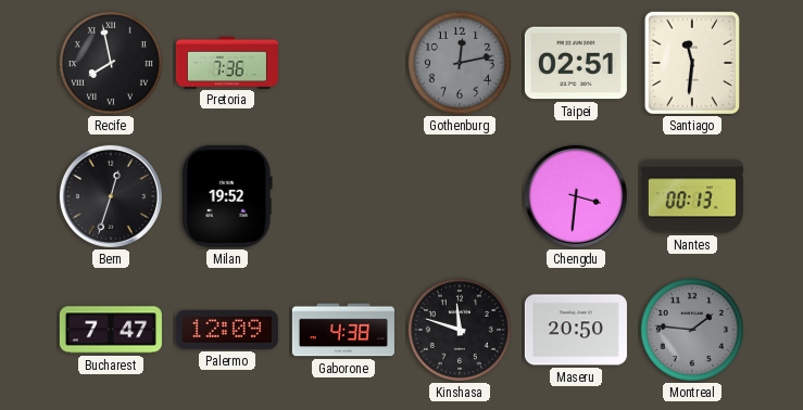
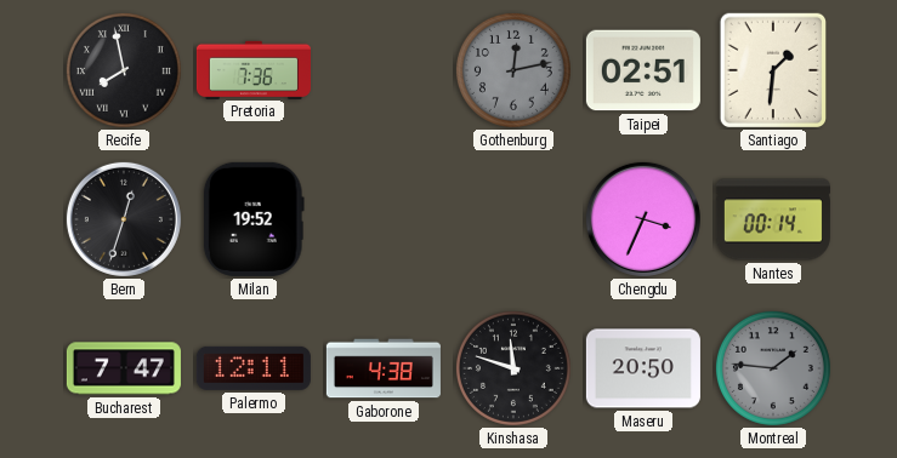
Santiago: 11:31 -> 1:31
Chengdu: 3:31 -> 3:34
Nantes: 00:13 -> 00:14
Palermo: 12:09 -> 12:11
